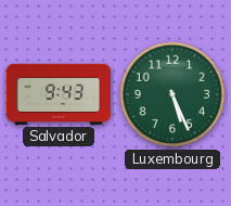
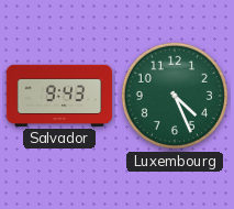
Luxembourg: 5:26 -> 4:26
